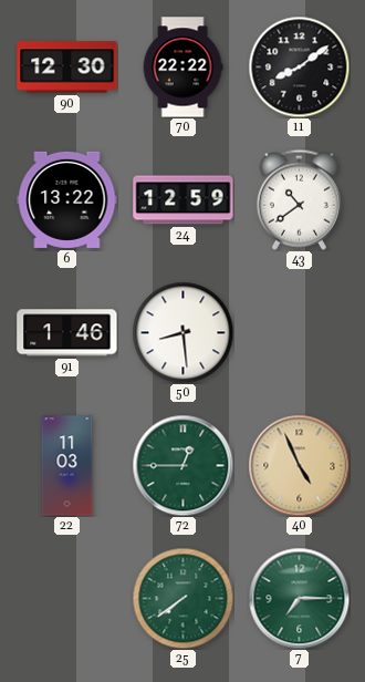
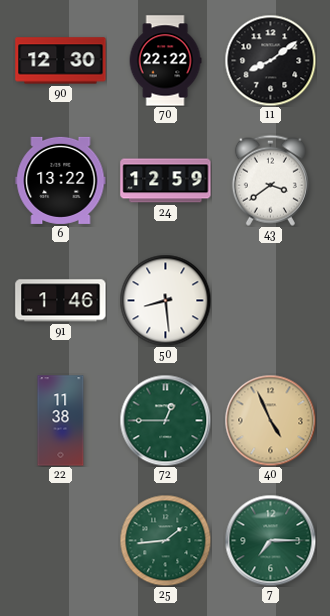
43: 10:39 -> 3:39
22: 11:03 -> 11:38
25: 7:39 -> 1:44
